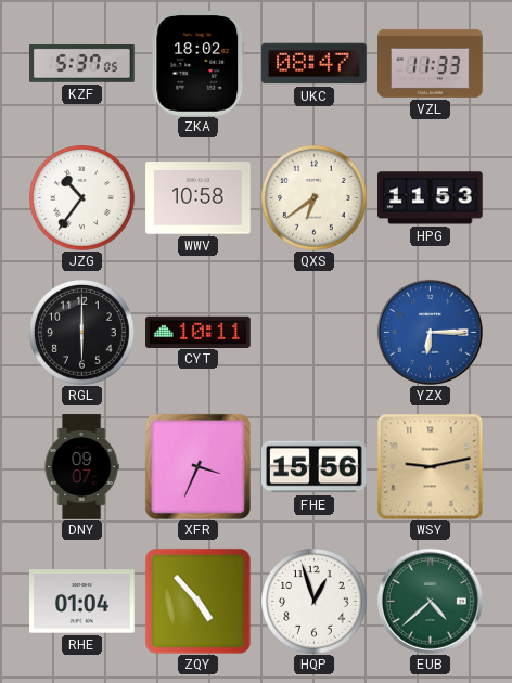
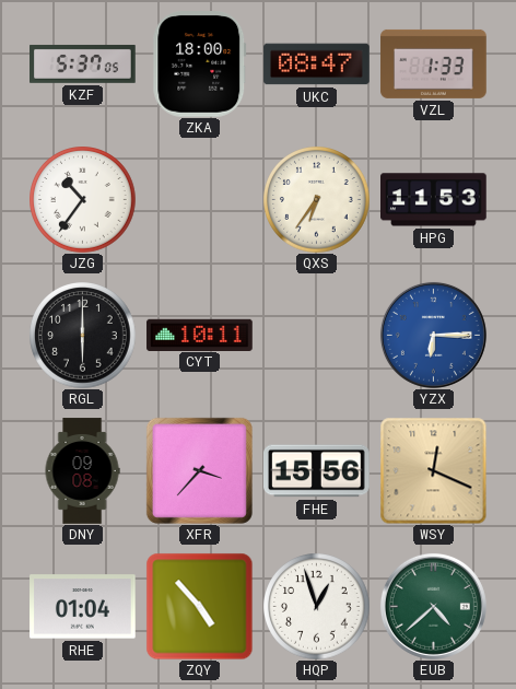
ZKA: 18:02 -> 18:00
VZL: 11:33 -> 1:33
WWV: 10:58 -> none
QXS: 6:39 -> 6:36
DNY: 09:07 -> 09:08
XFR: 3:34 -> 3:37
WSY: 9:13 -> 12:19
